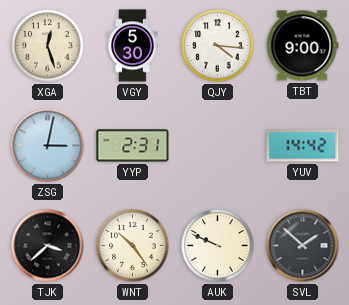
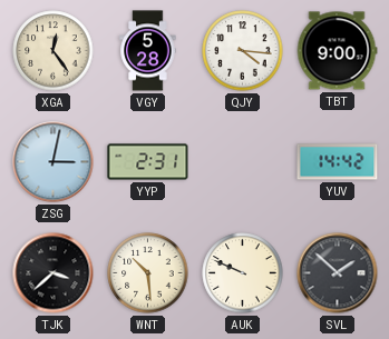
XGA: 12:27 -> 12:24
VGY: 5:30 -> 5:28
WNT: 10:24 -> 10:29
